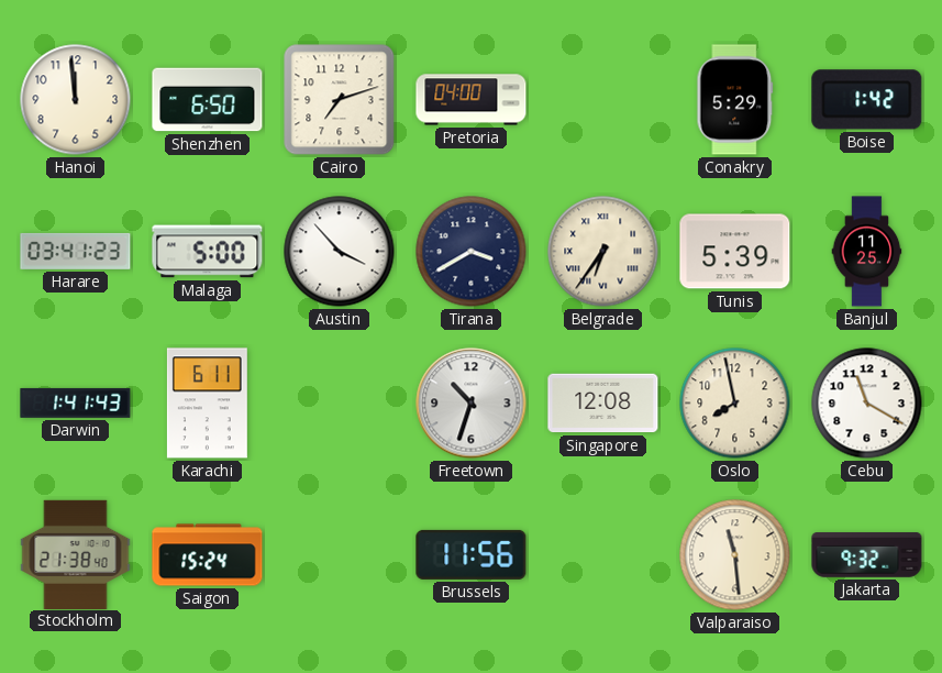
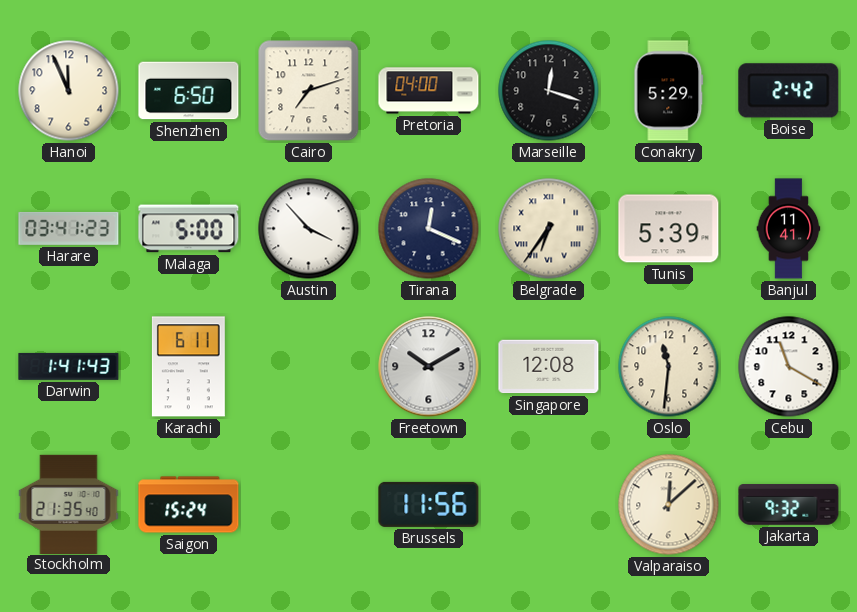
Hanoi: 11:59 -> 11:56
Marseille: none -> 12:18
Boise: 1:42 -> 2:42
Tirana: 3:40 -> 12:19
Banjul: 11:25 -> 11:41
Freetown: 10:33 -> 10:10
Oslo: 7:58 -> 11:31
Stockholm: 21:38 -> 21:35
Valparaiso: 11:29 -> 12:08
